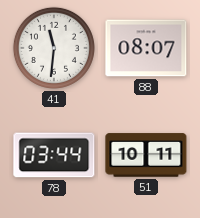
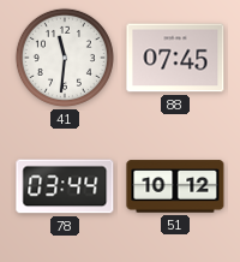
88: 08:07 -> 07:45
51: 10:11 -> 10:12
